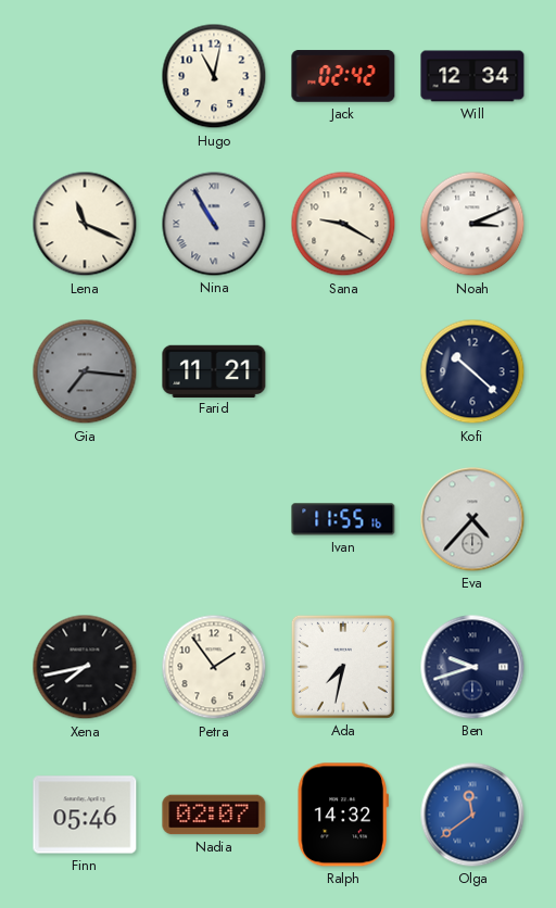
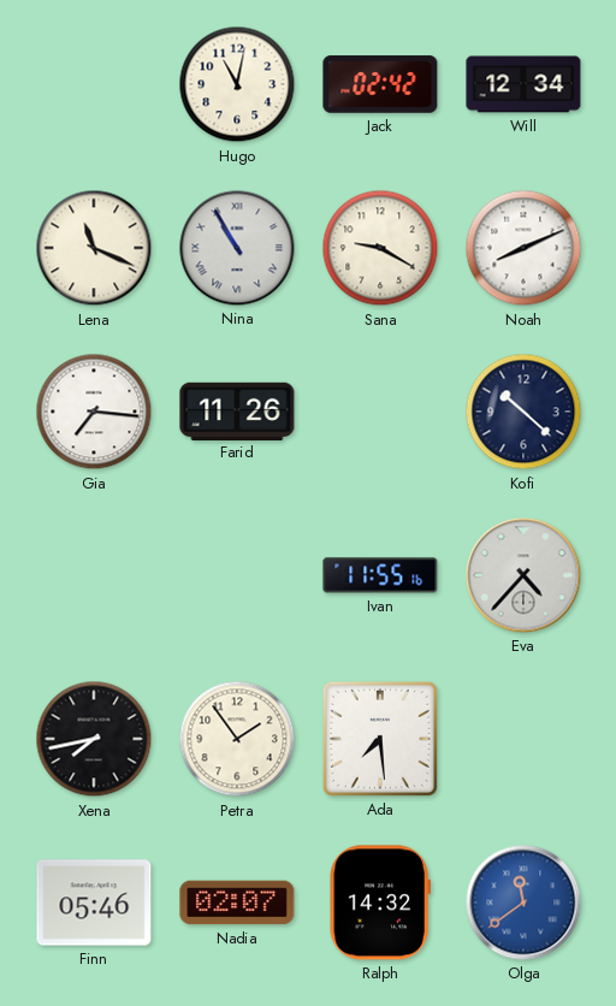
Noah: 3:11 -> 8:11
Gia dial: grey -> white
Farid: 11:21 -> 11:26
Ada: 7:32 -> 7:29
Ben: 9:42 -> none
